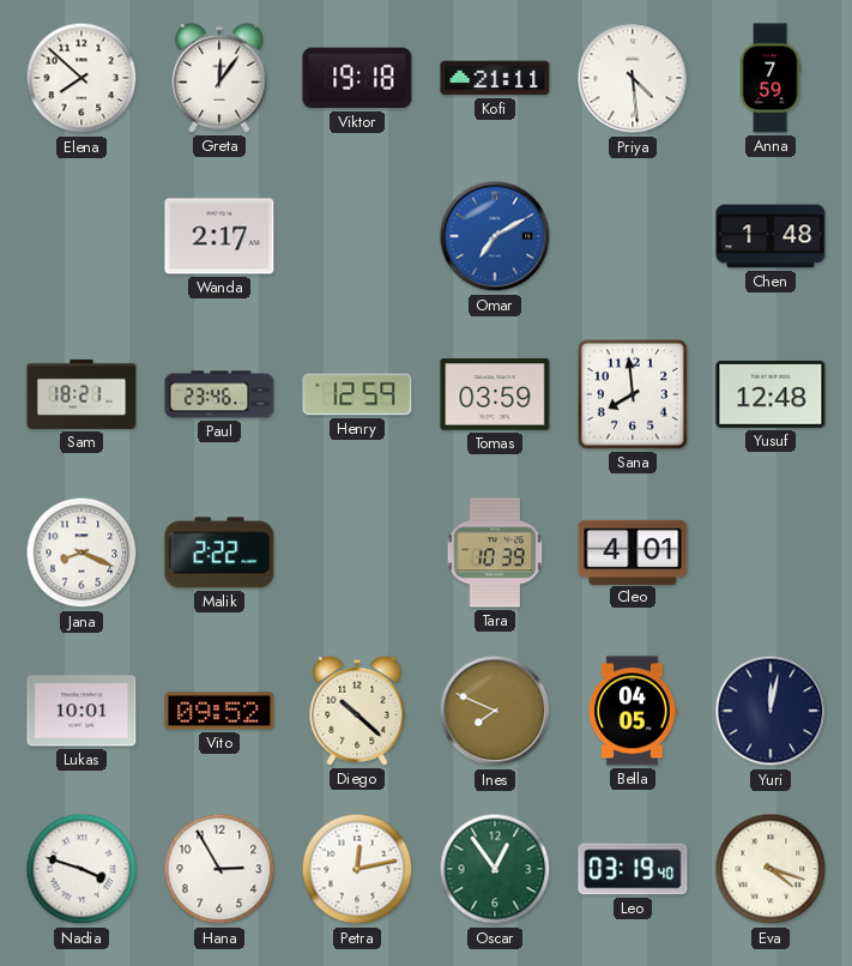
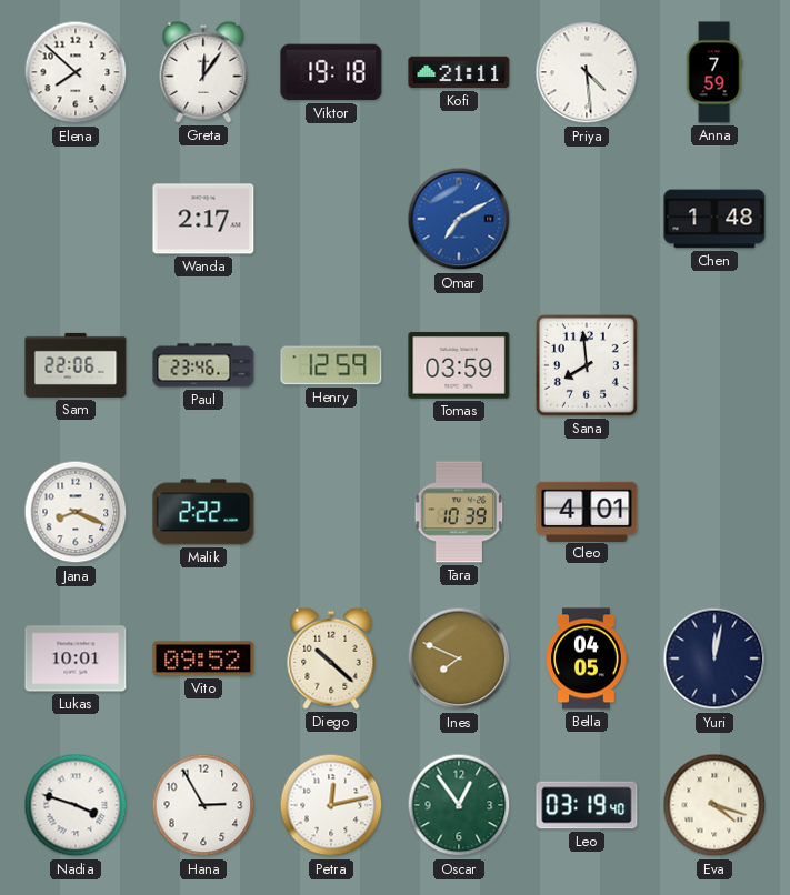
Sam: 18:21 -> 22:06
Yusuf: 12:48 -> none
